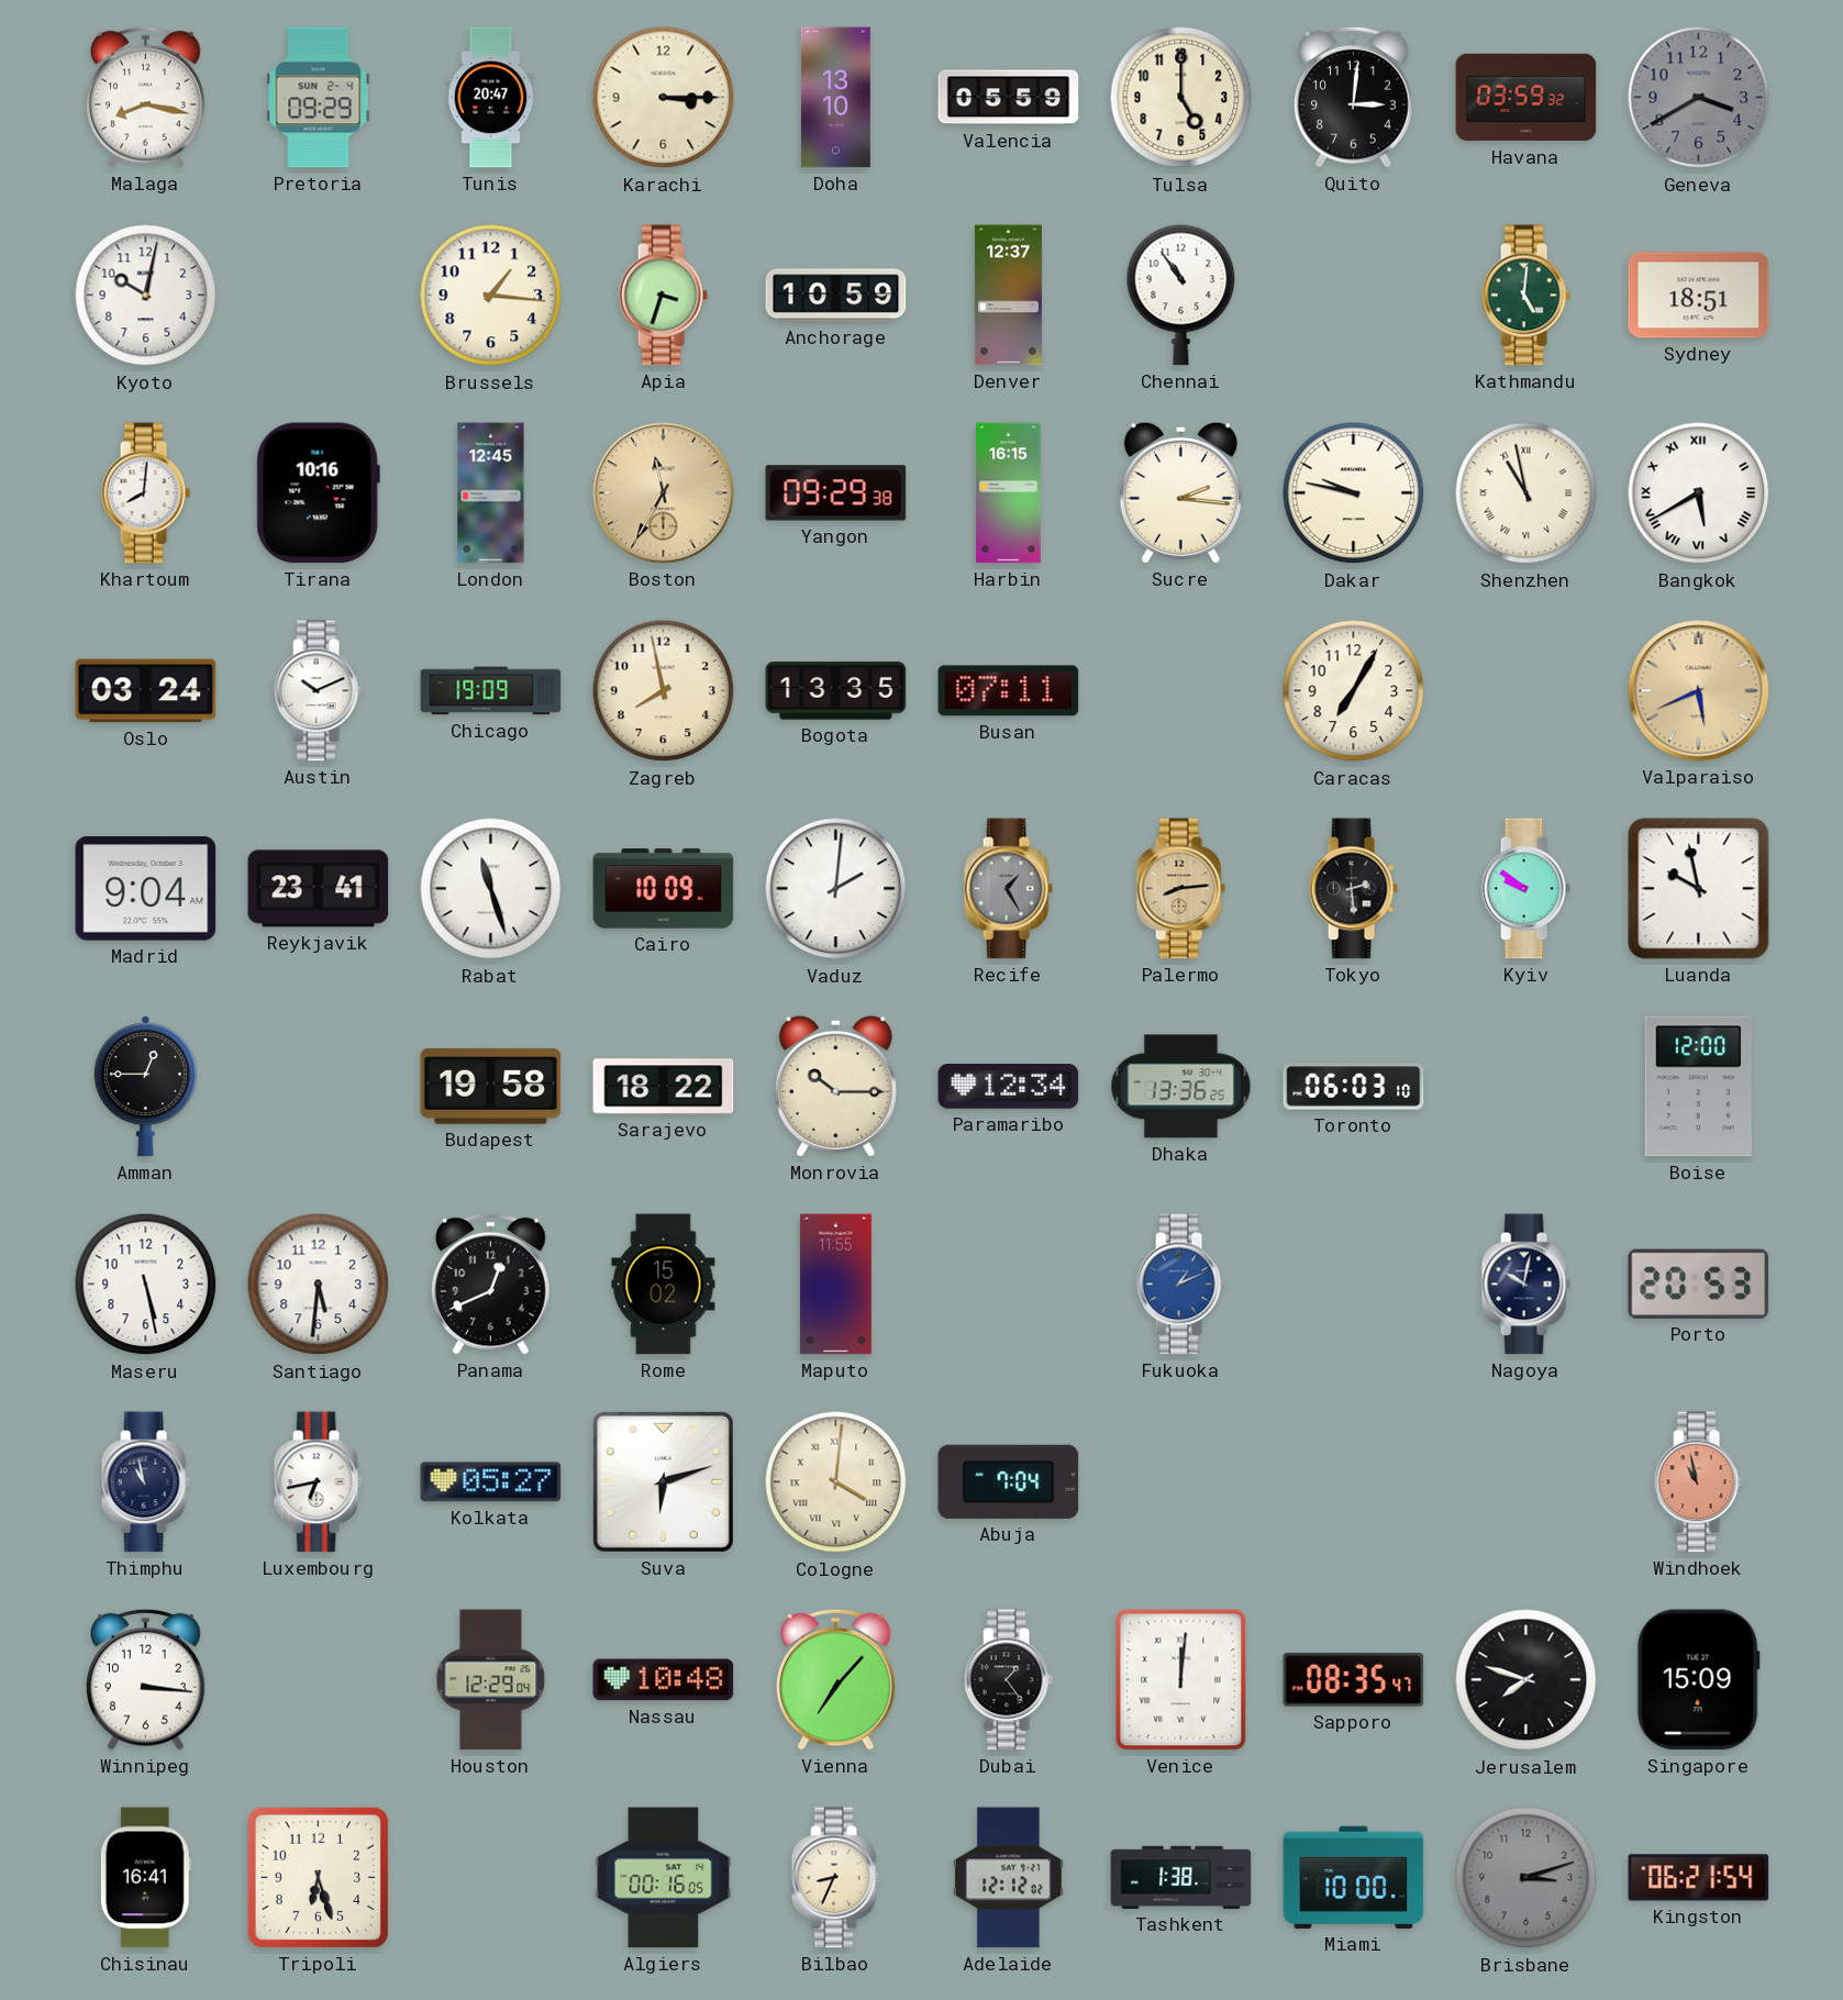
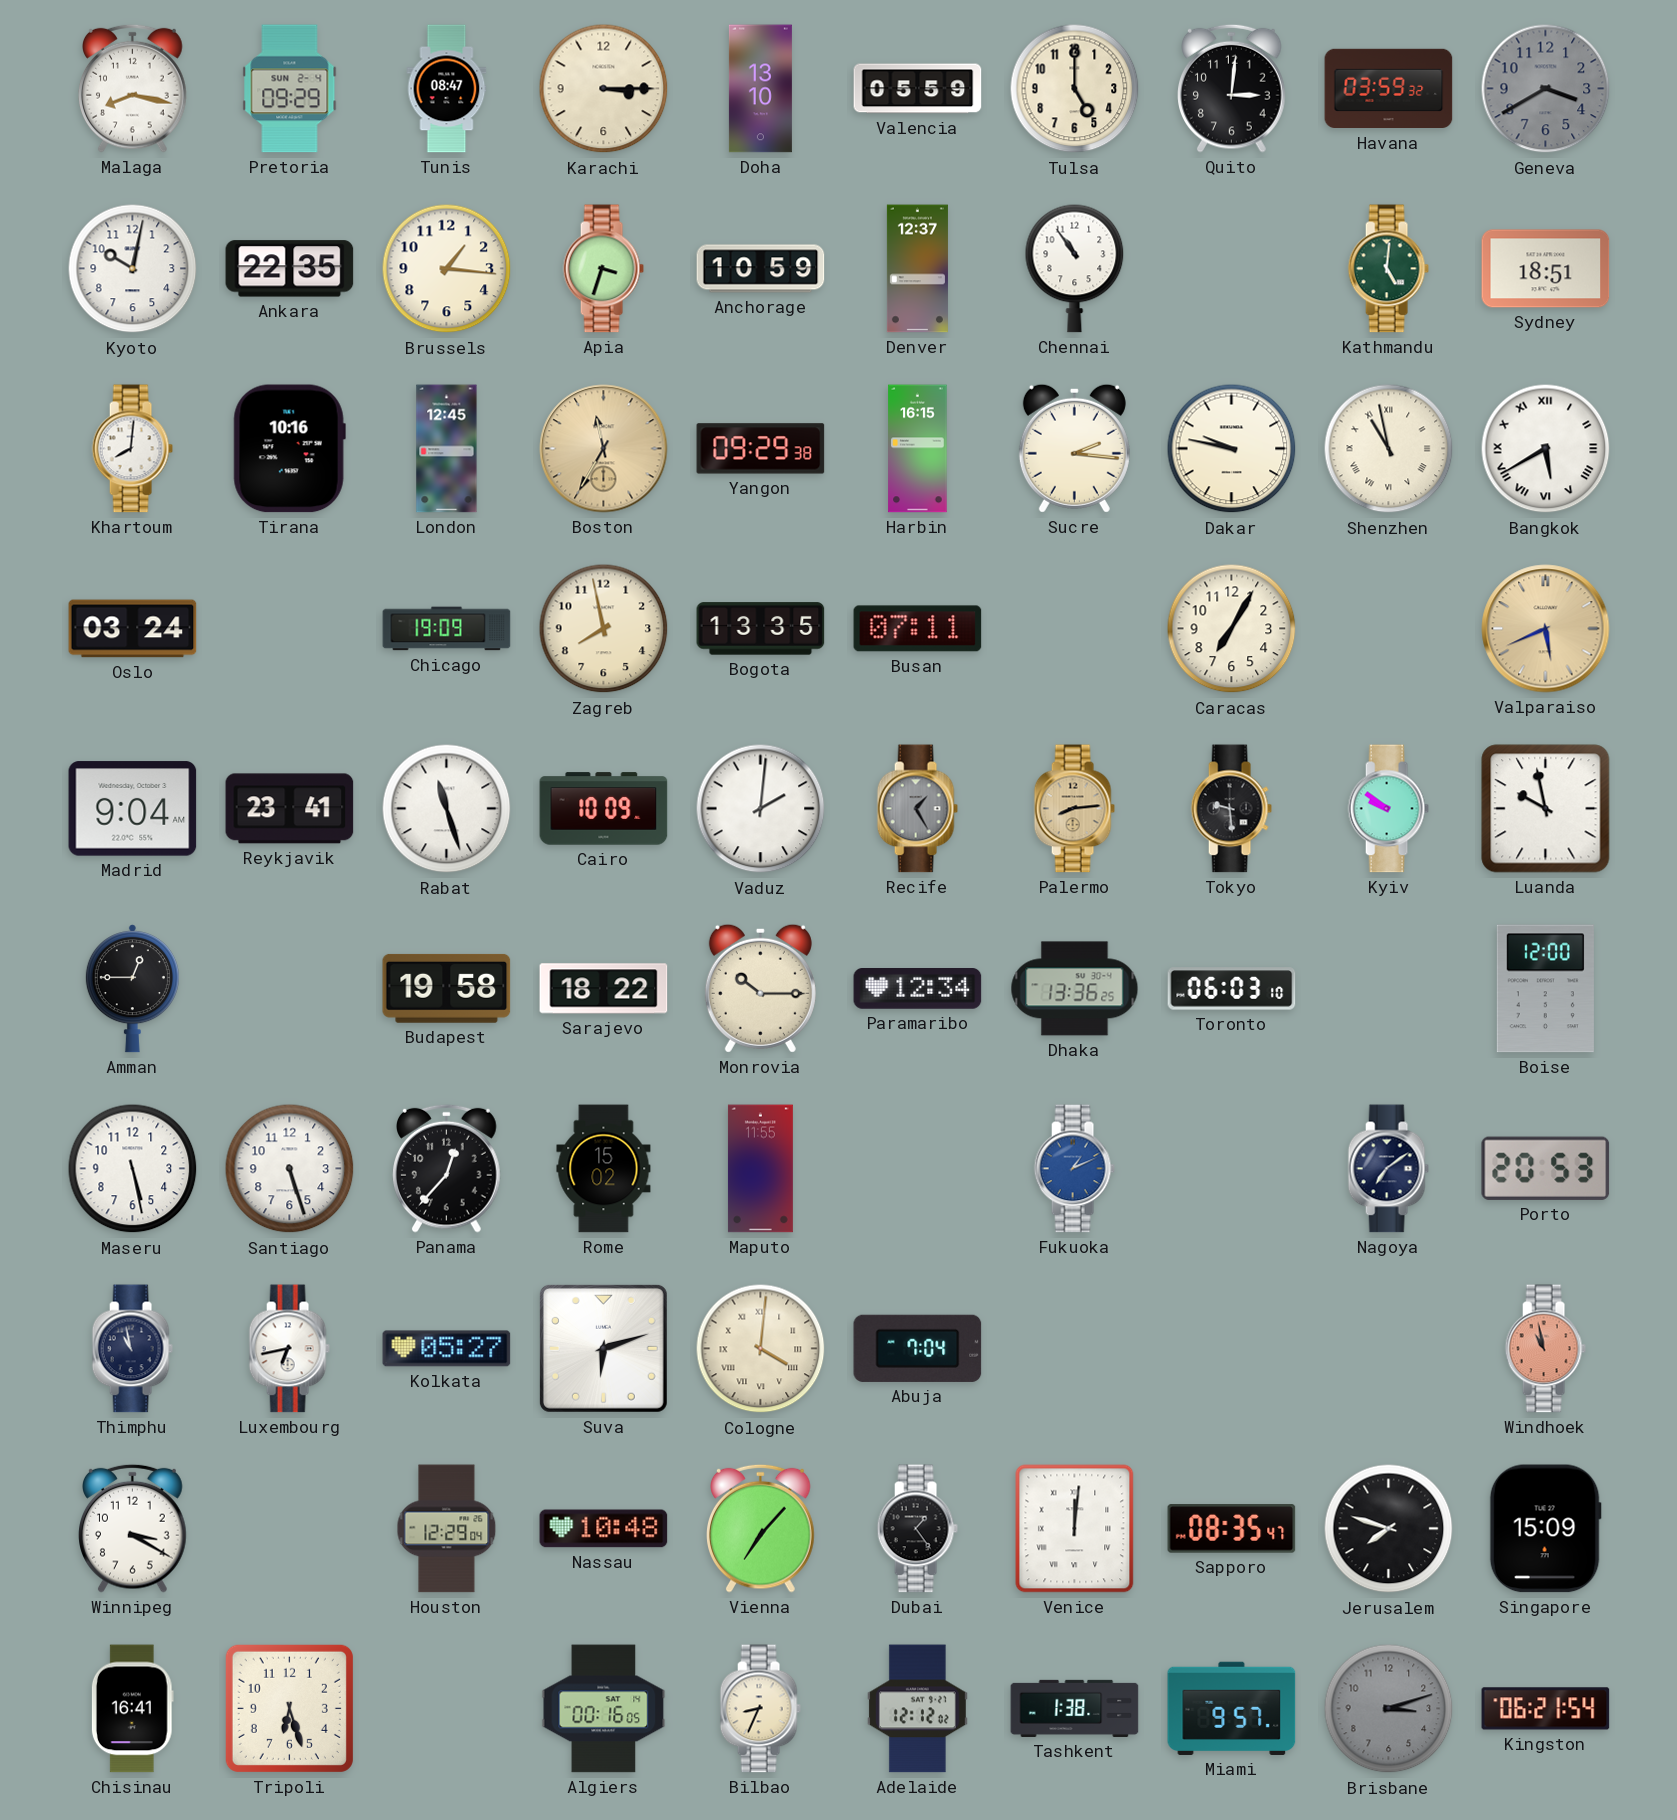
Tunis: 20:47 -> 08:47
Ankara: none -> 22:35
Austin: 10:11 -> none
Tokyo: 2:29 -> 9:29
Santiago: 5:31 -> 5:27
Panama: 12:41 -> 12:37
Nagoya: 10:02 -> 7:09
Winnipeg: 3:16 -> 3:20
Miami: 10:00 -> 9:57
